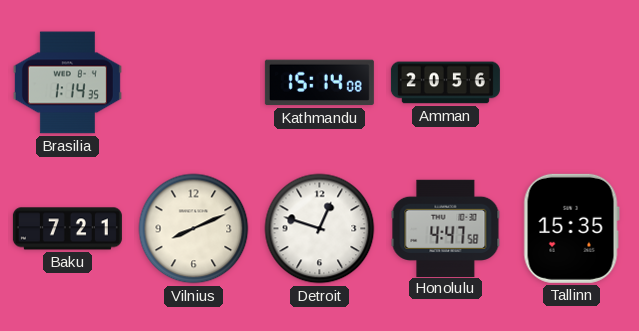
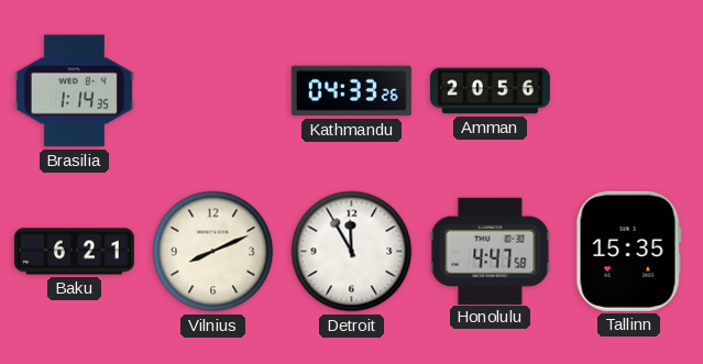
Kathmandu: 15:14 -> 04:33
Baku: 7:21 -> 6:21
Detroit: 12:48 -> 11:55
